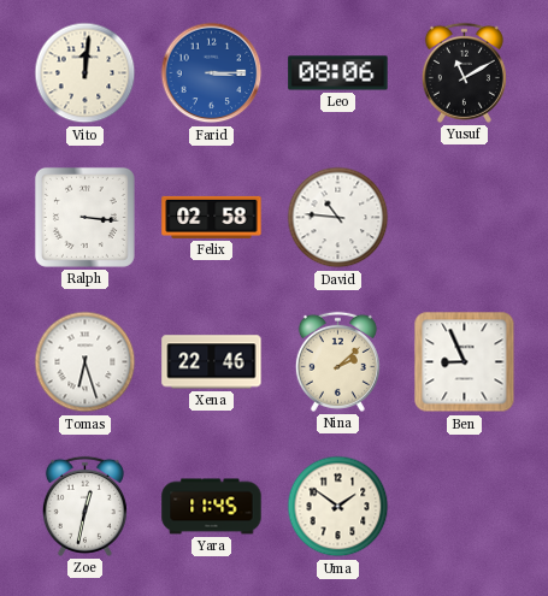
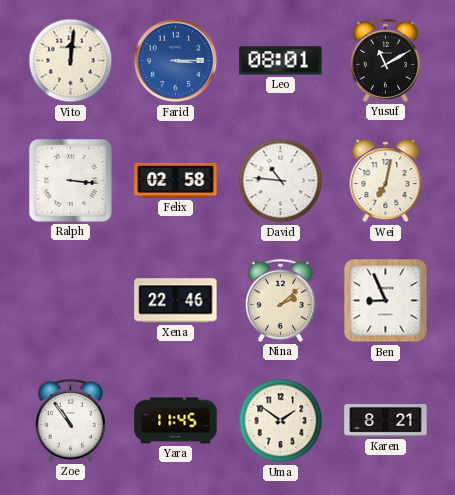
Leo: 08:06 -> 08:01
Wei: none -> 7:02
Tomas: 6:27 -> none
Zoe: 12:32 -> 10:54
Karen: none -> 8:21
